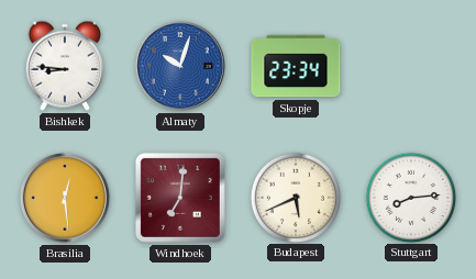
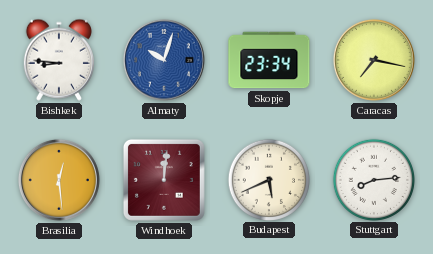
Caracas: none -> 7:17
Windhoek: 7:01 -> 12:01
